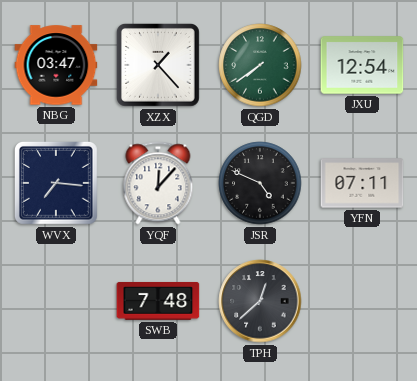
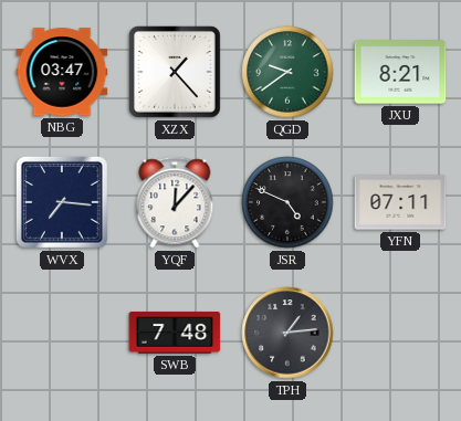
QGD: 7:39 -> 9:39
JXU: 12:54 -> 8:21
TPH: 12:38 -> 1:14
